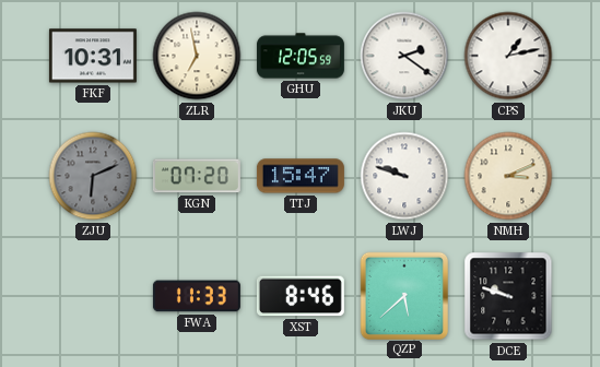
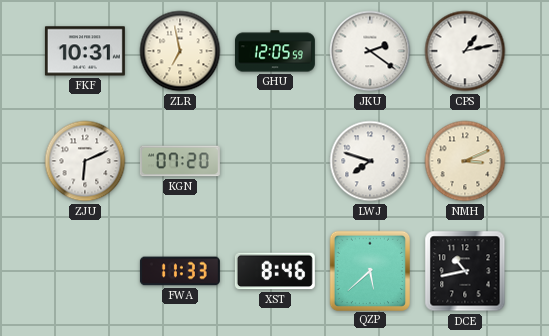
ZJU dial: grey -> white
TTJ: 15:47 -> none
LWJ: 9:48 -> 7:48
DCE: 9:48 -> 10:43
